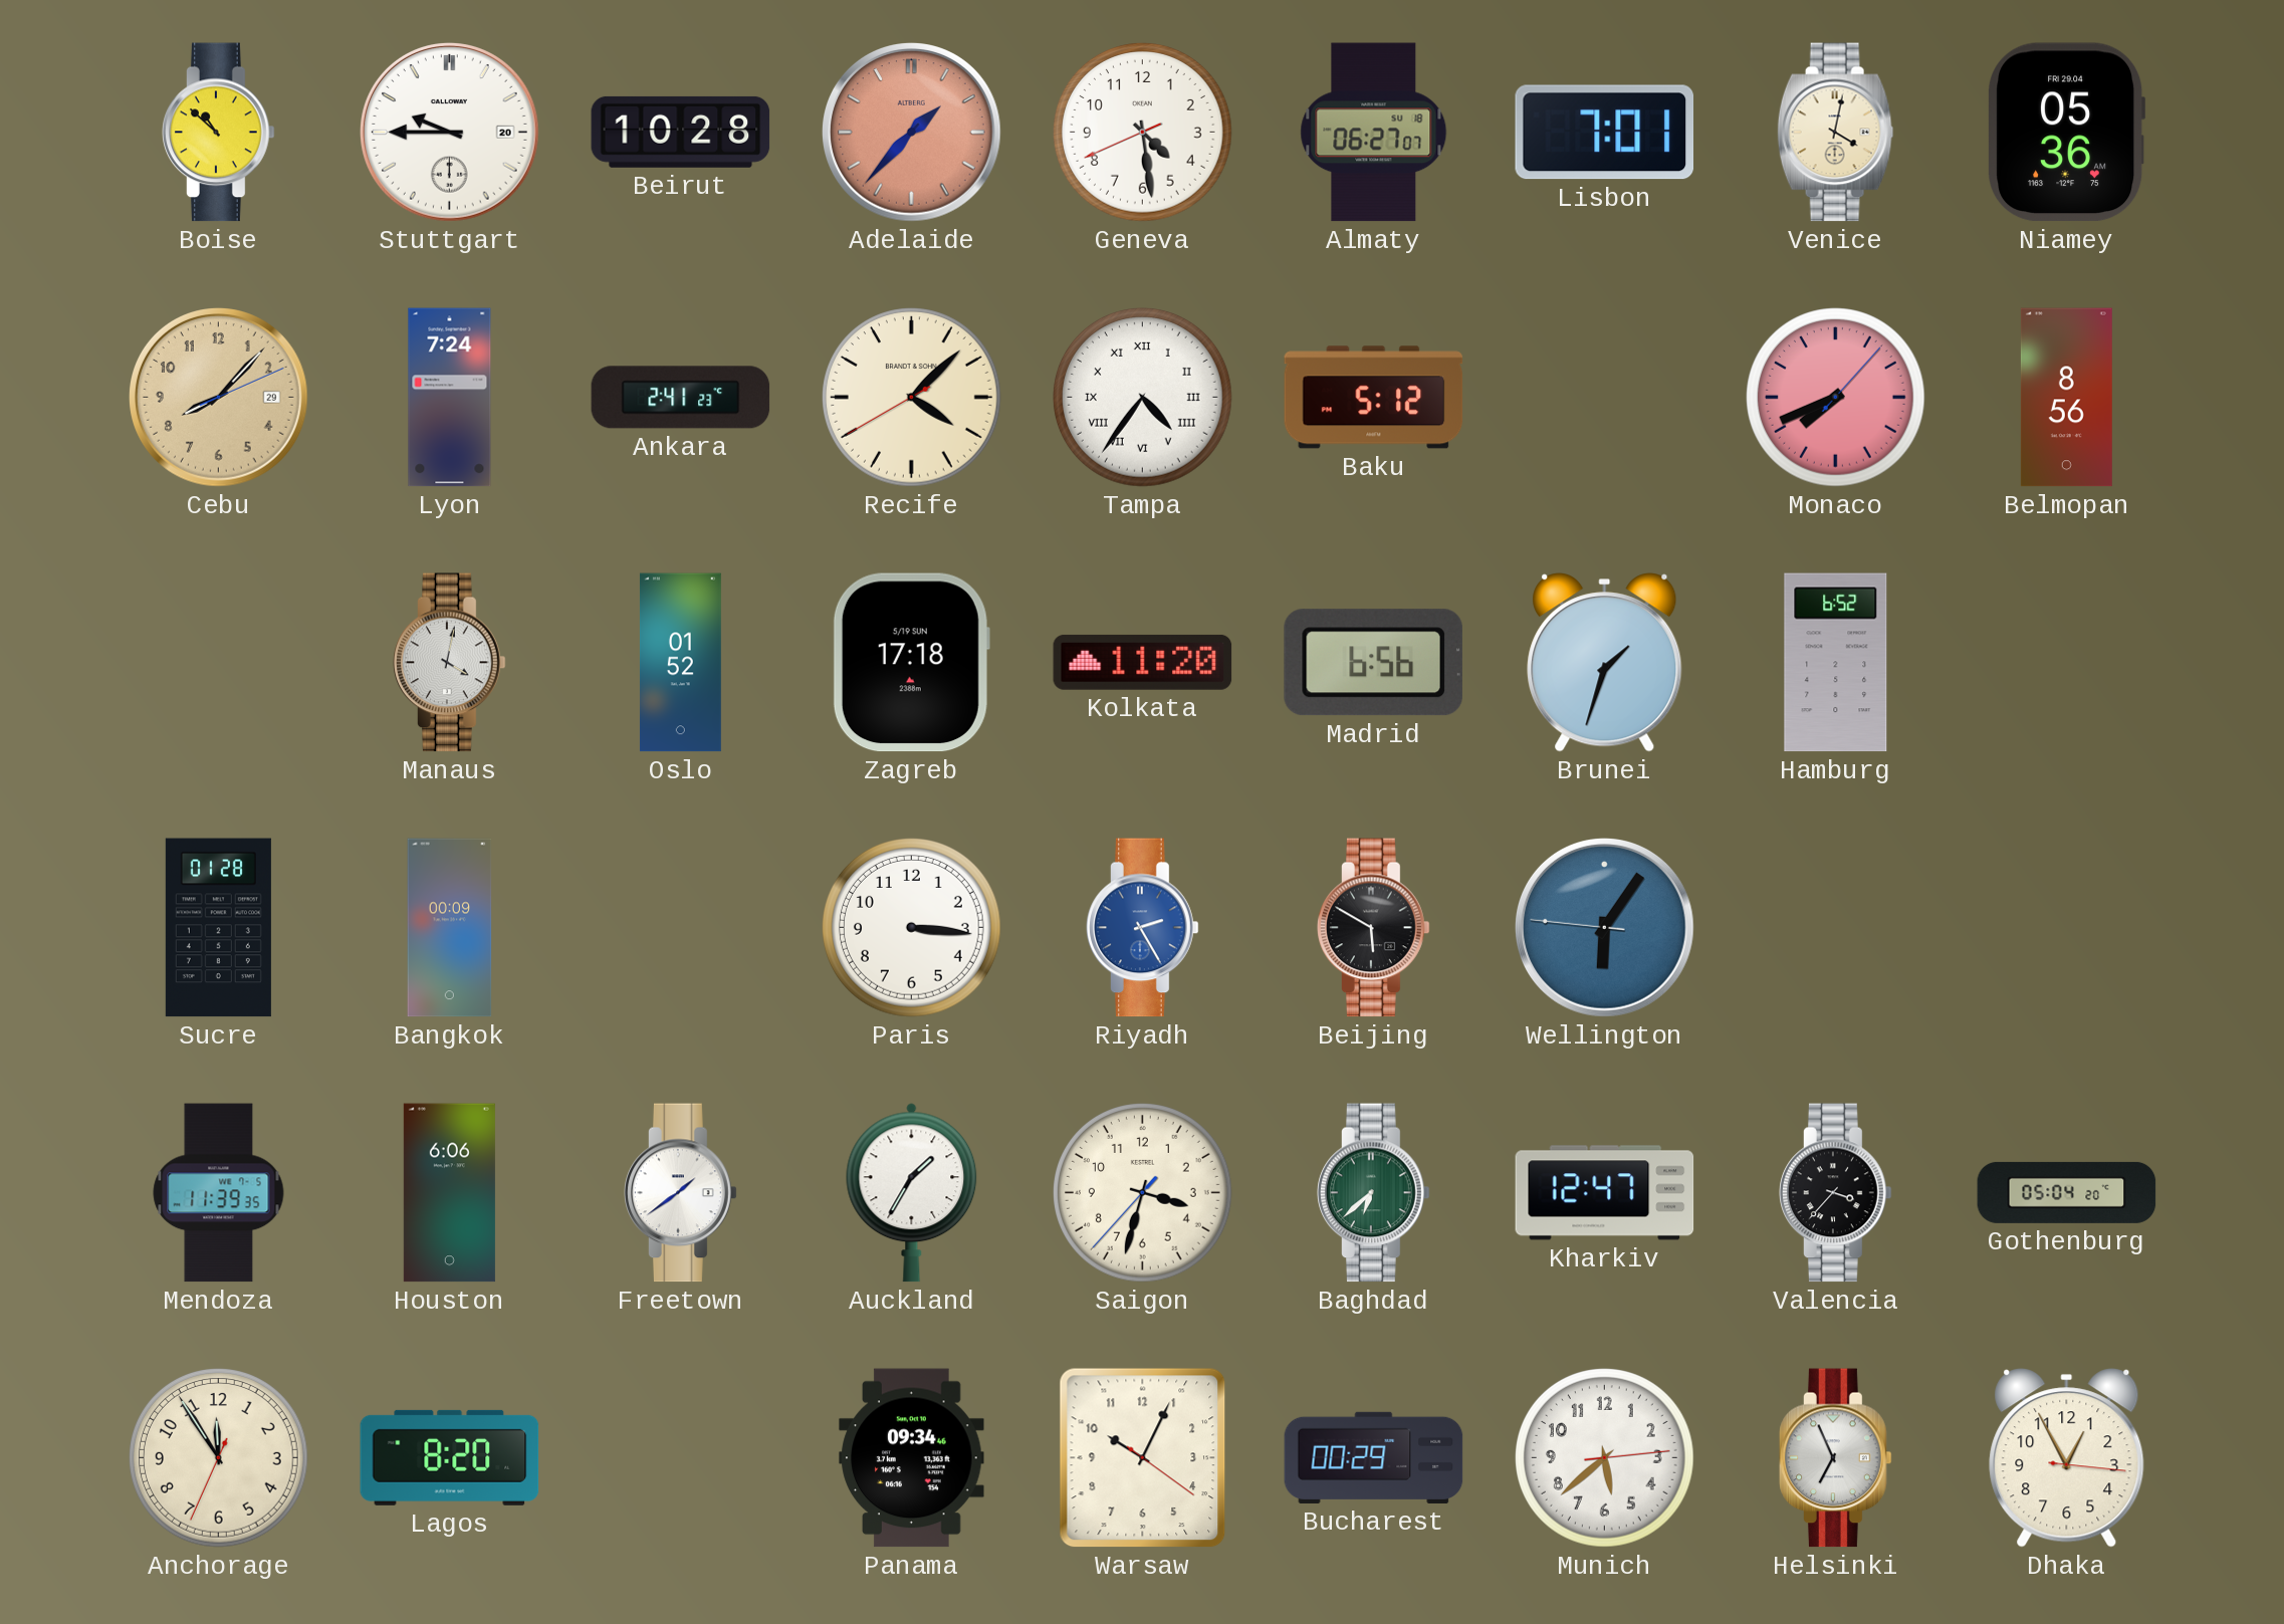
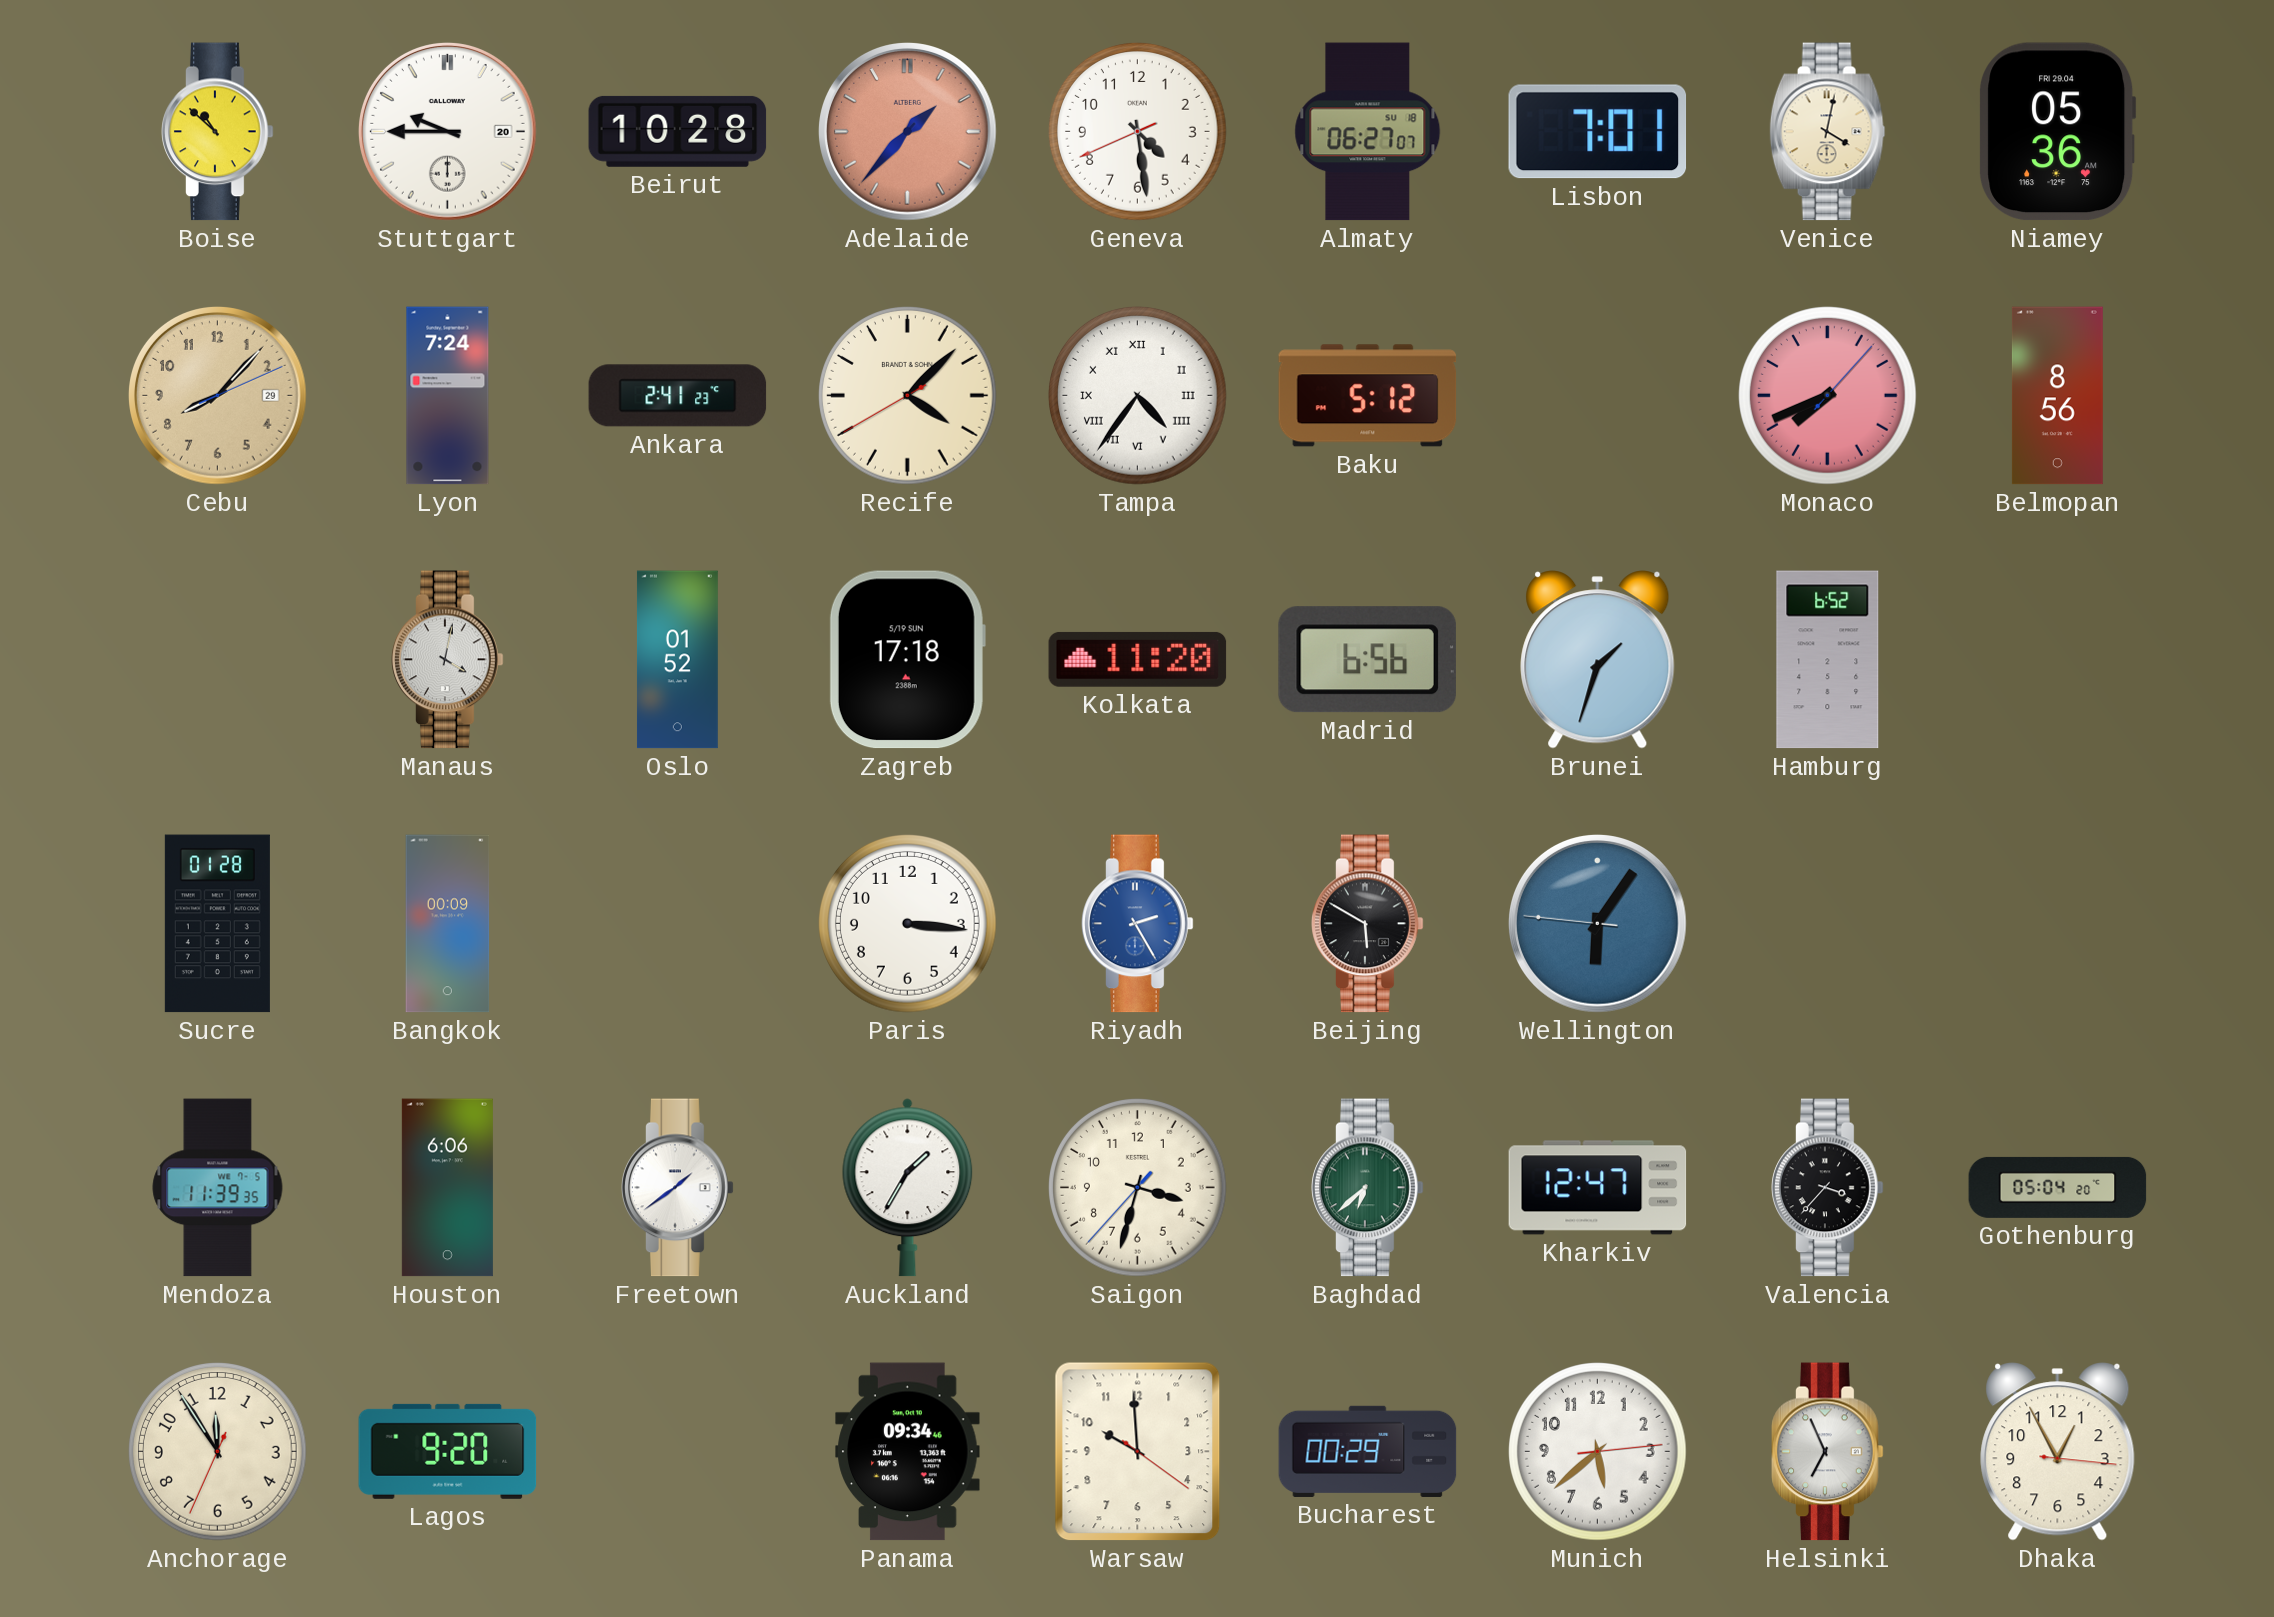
Lagos: 8:20 -> 9:20
Warsaw: 10:04 -> 9:59
